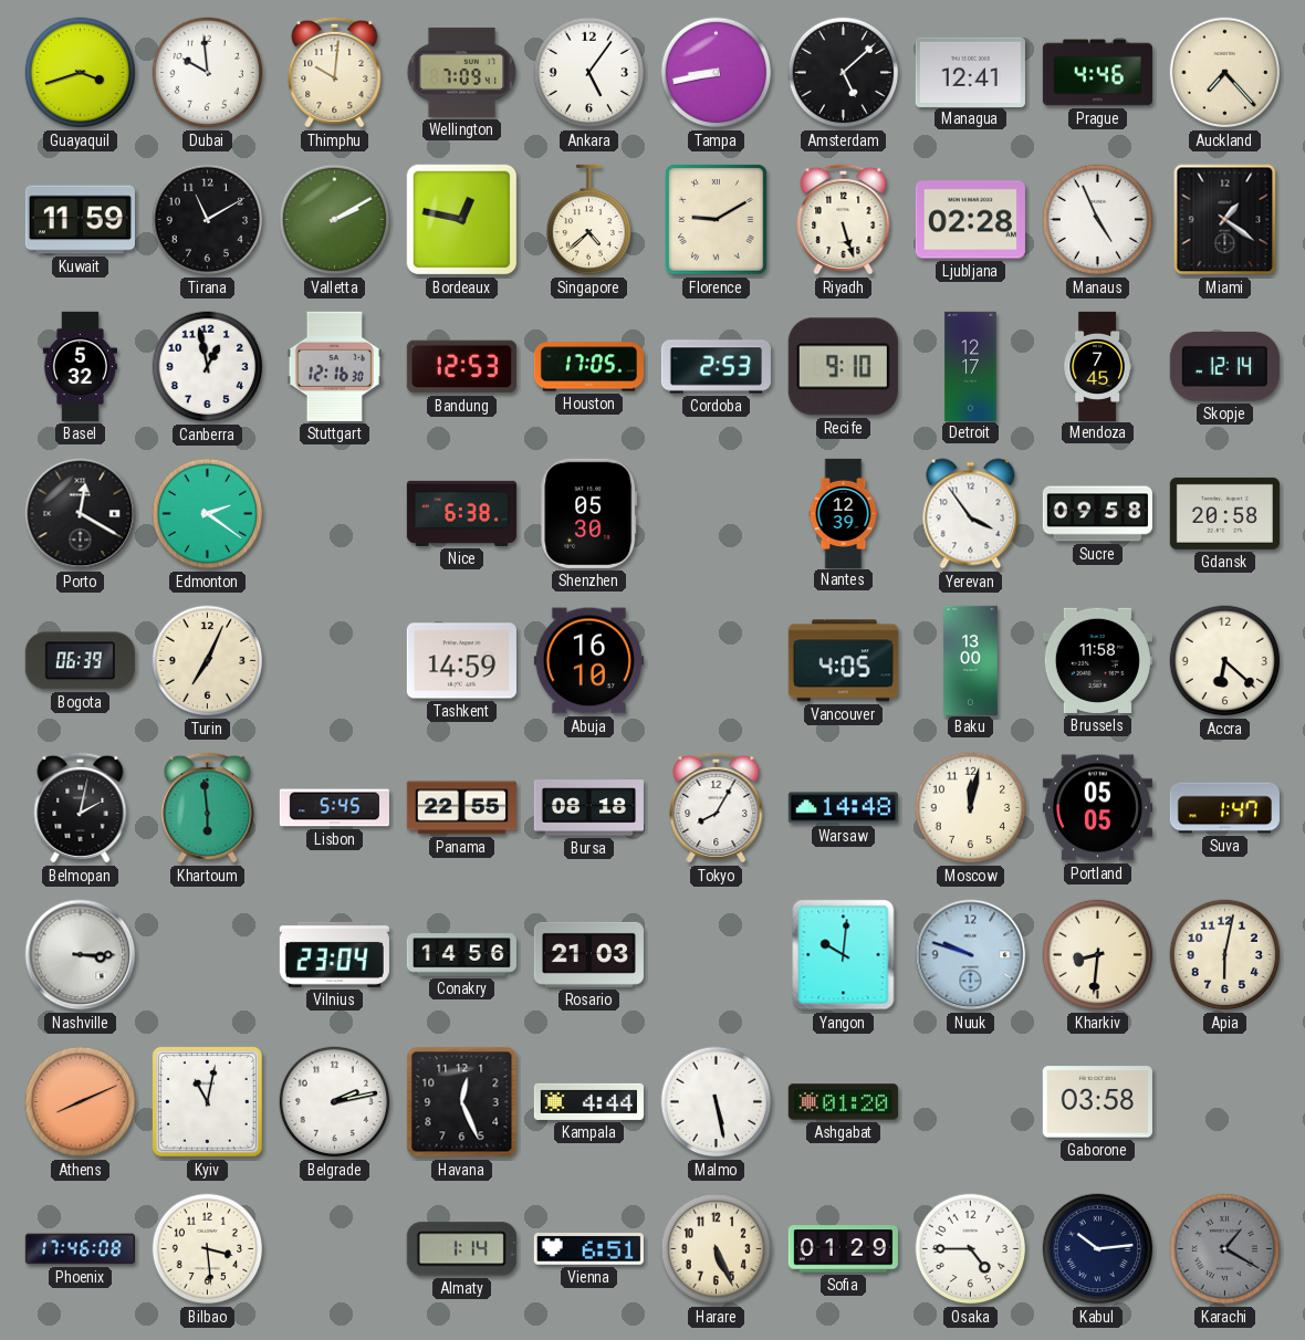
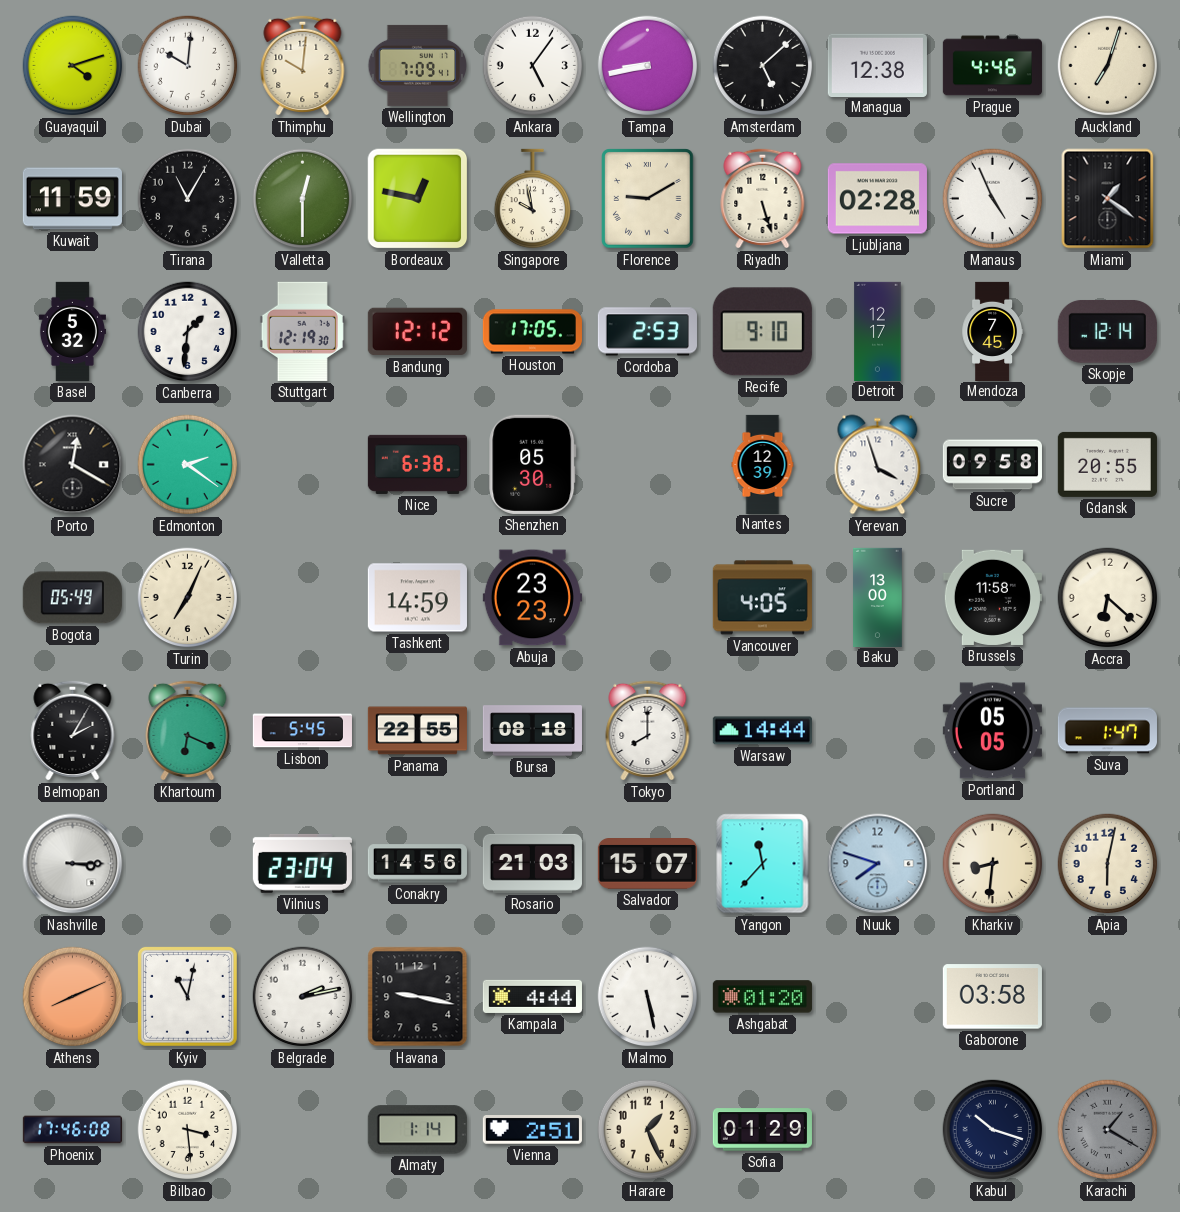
Guayaquil: 3:42 -> 4:12
Dubai: 9:59 -> 10:01
Managua: 12:41 -> 12:38
Auckland: 7:23 -> 7:03
Tirana: 11:10 -> 11:05
Valletta: 2:10 -> 12:30
Singapore: 4:38 -> 9:58
Canberra: 12:58 -> 1:31
Stuttgart: 12:16 -> 12:19
Bandung: 12:53 -> 12:12
Yerevan: 3:54 -> 3:57
Gdansk: 20:58 -> 20:55
Bogota: 06:39 -> 05:49
Abuja: 16:10 -> 23:23
Belmopan: 2:02 -> 2:05
Khartoum: 5:59 -> 6:19
Tokyo: 8:05 -> 8:00
Warsaw: 14:48 -> 14:44
Moscow: 12:02 -> none
Salvador: none -> 15:07
Yangon: 10:01 -> 11:37
Nuuk: 9:48 -> 7:48
Havana: 12:26 -> 9:17
Vienna: 6:51 -> 2:51
Harare: 5:26 -> 1:26
Osaka: 4:45 -> none
Kabul: 10:14 -> 10:18
